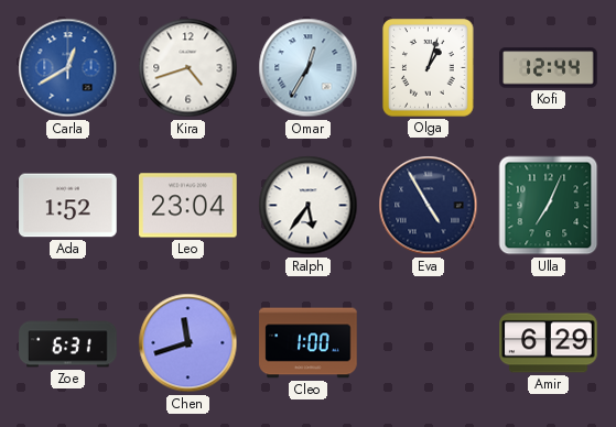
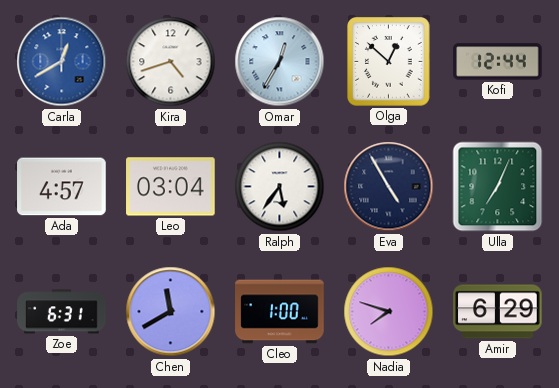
Olga: 1:03 -> 12:52
Ada: 1:52 -> 4:57
Leo: 23:04 -> 03:04
Chen: 11:42 -> 11:40
Nadia: none -> 7:48
